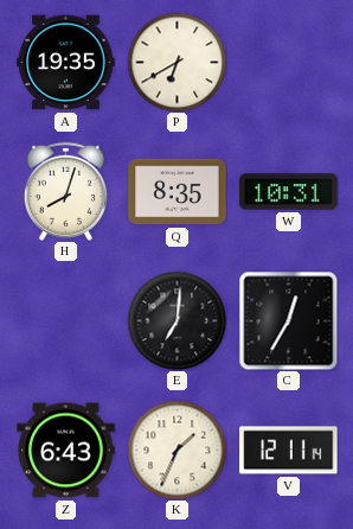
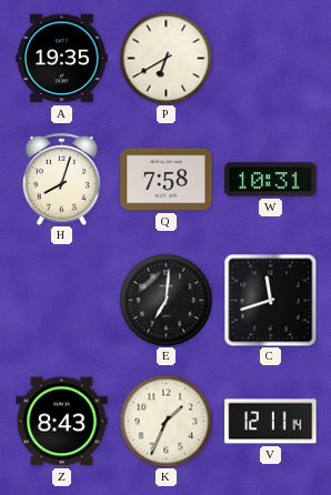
Q: 8:35 -> 7:58
C: 12:35 -> 11:42
Z: 6:43 -> 8:43
